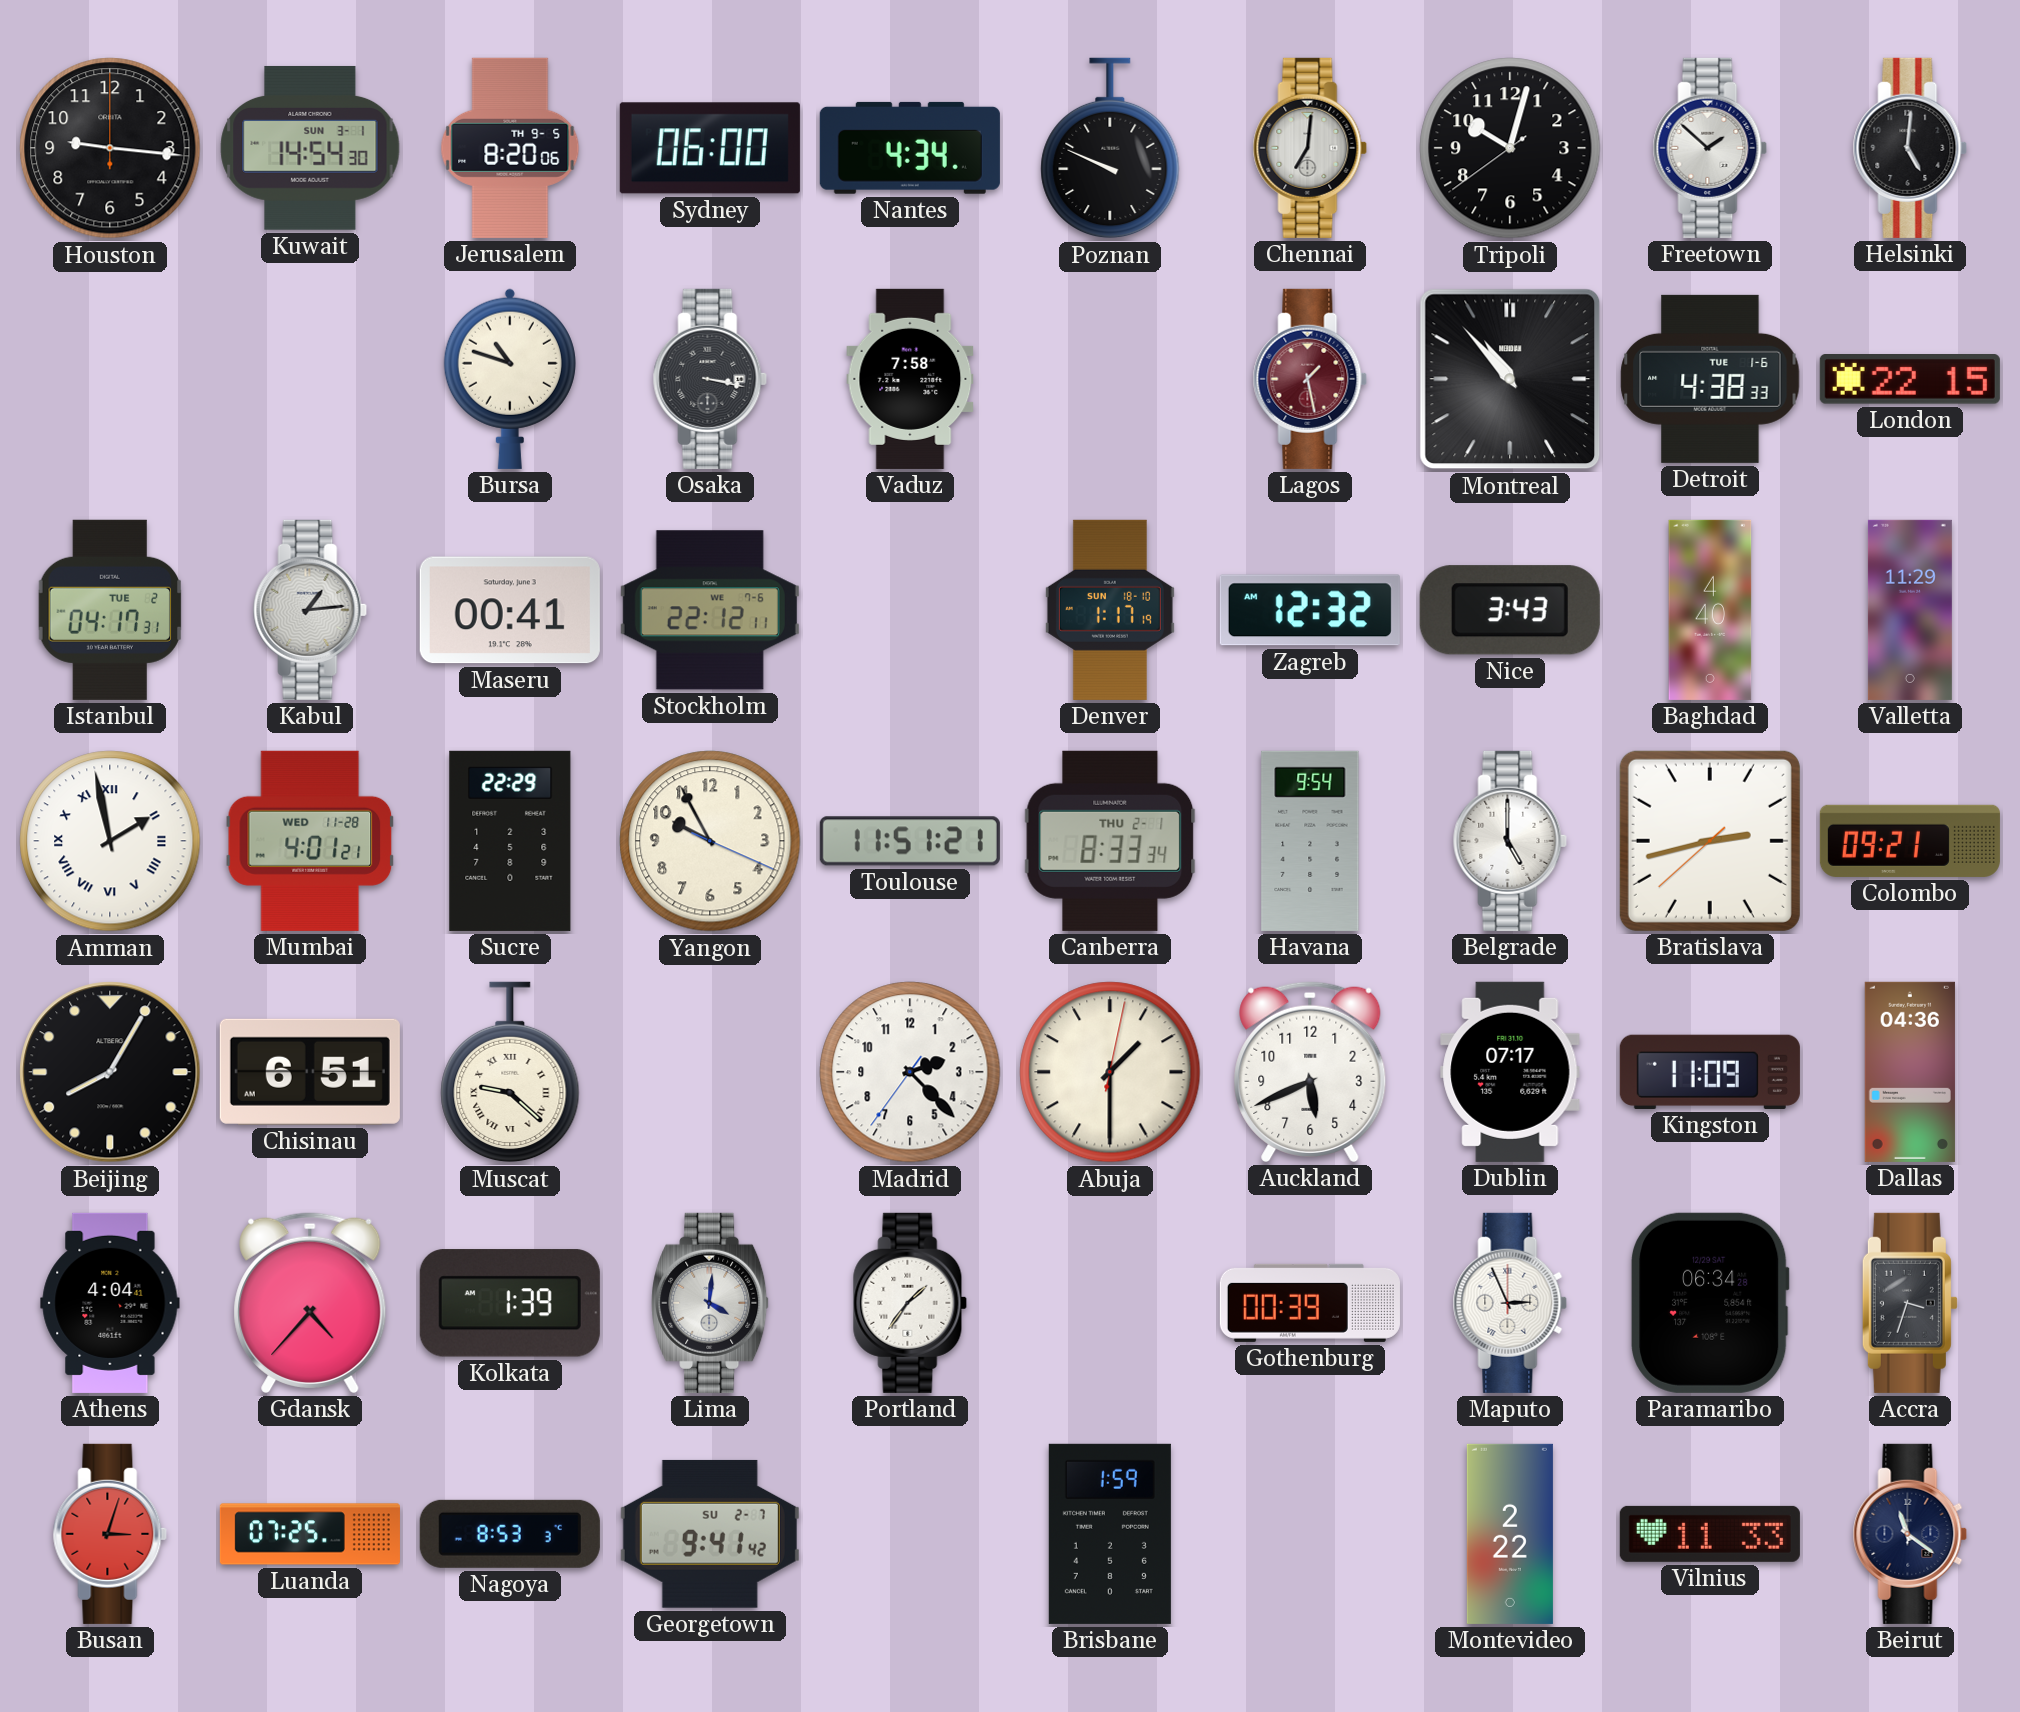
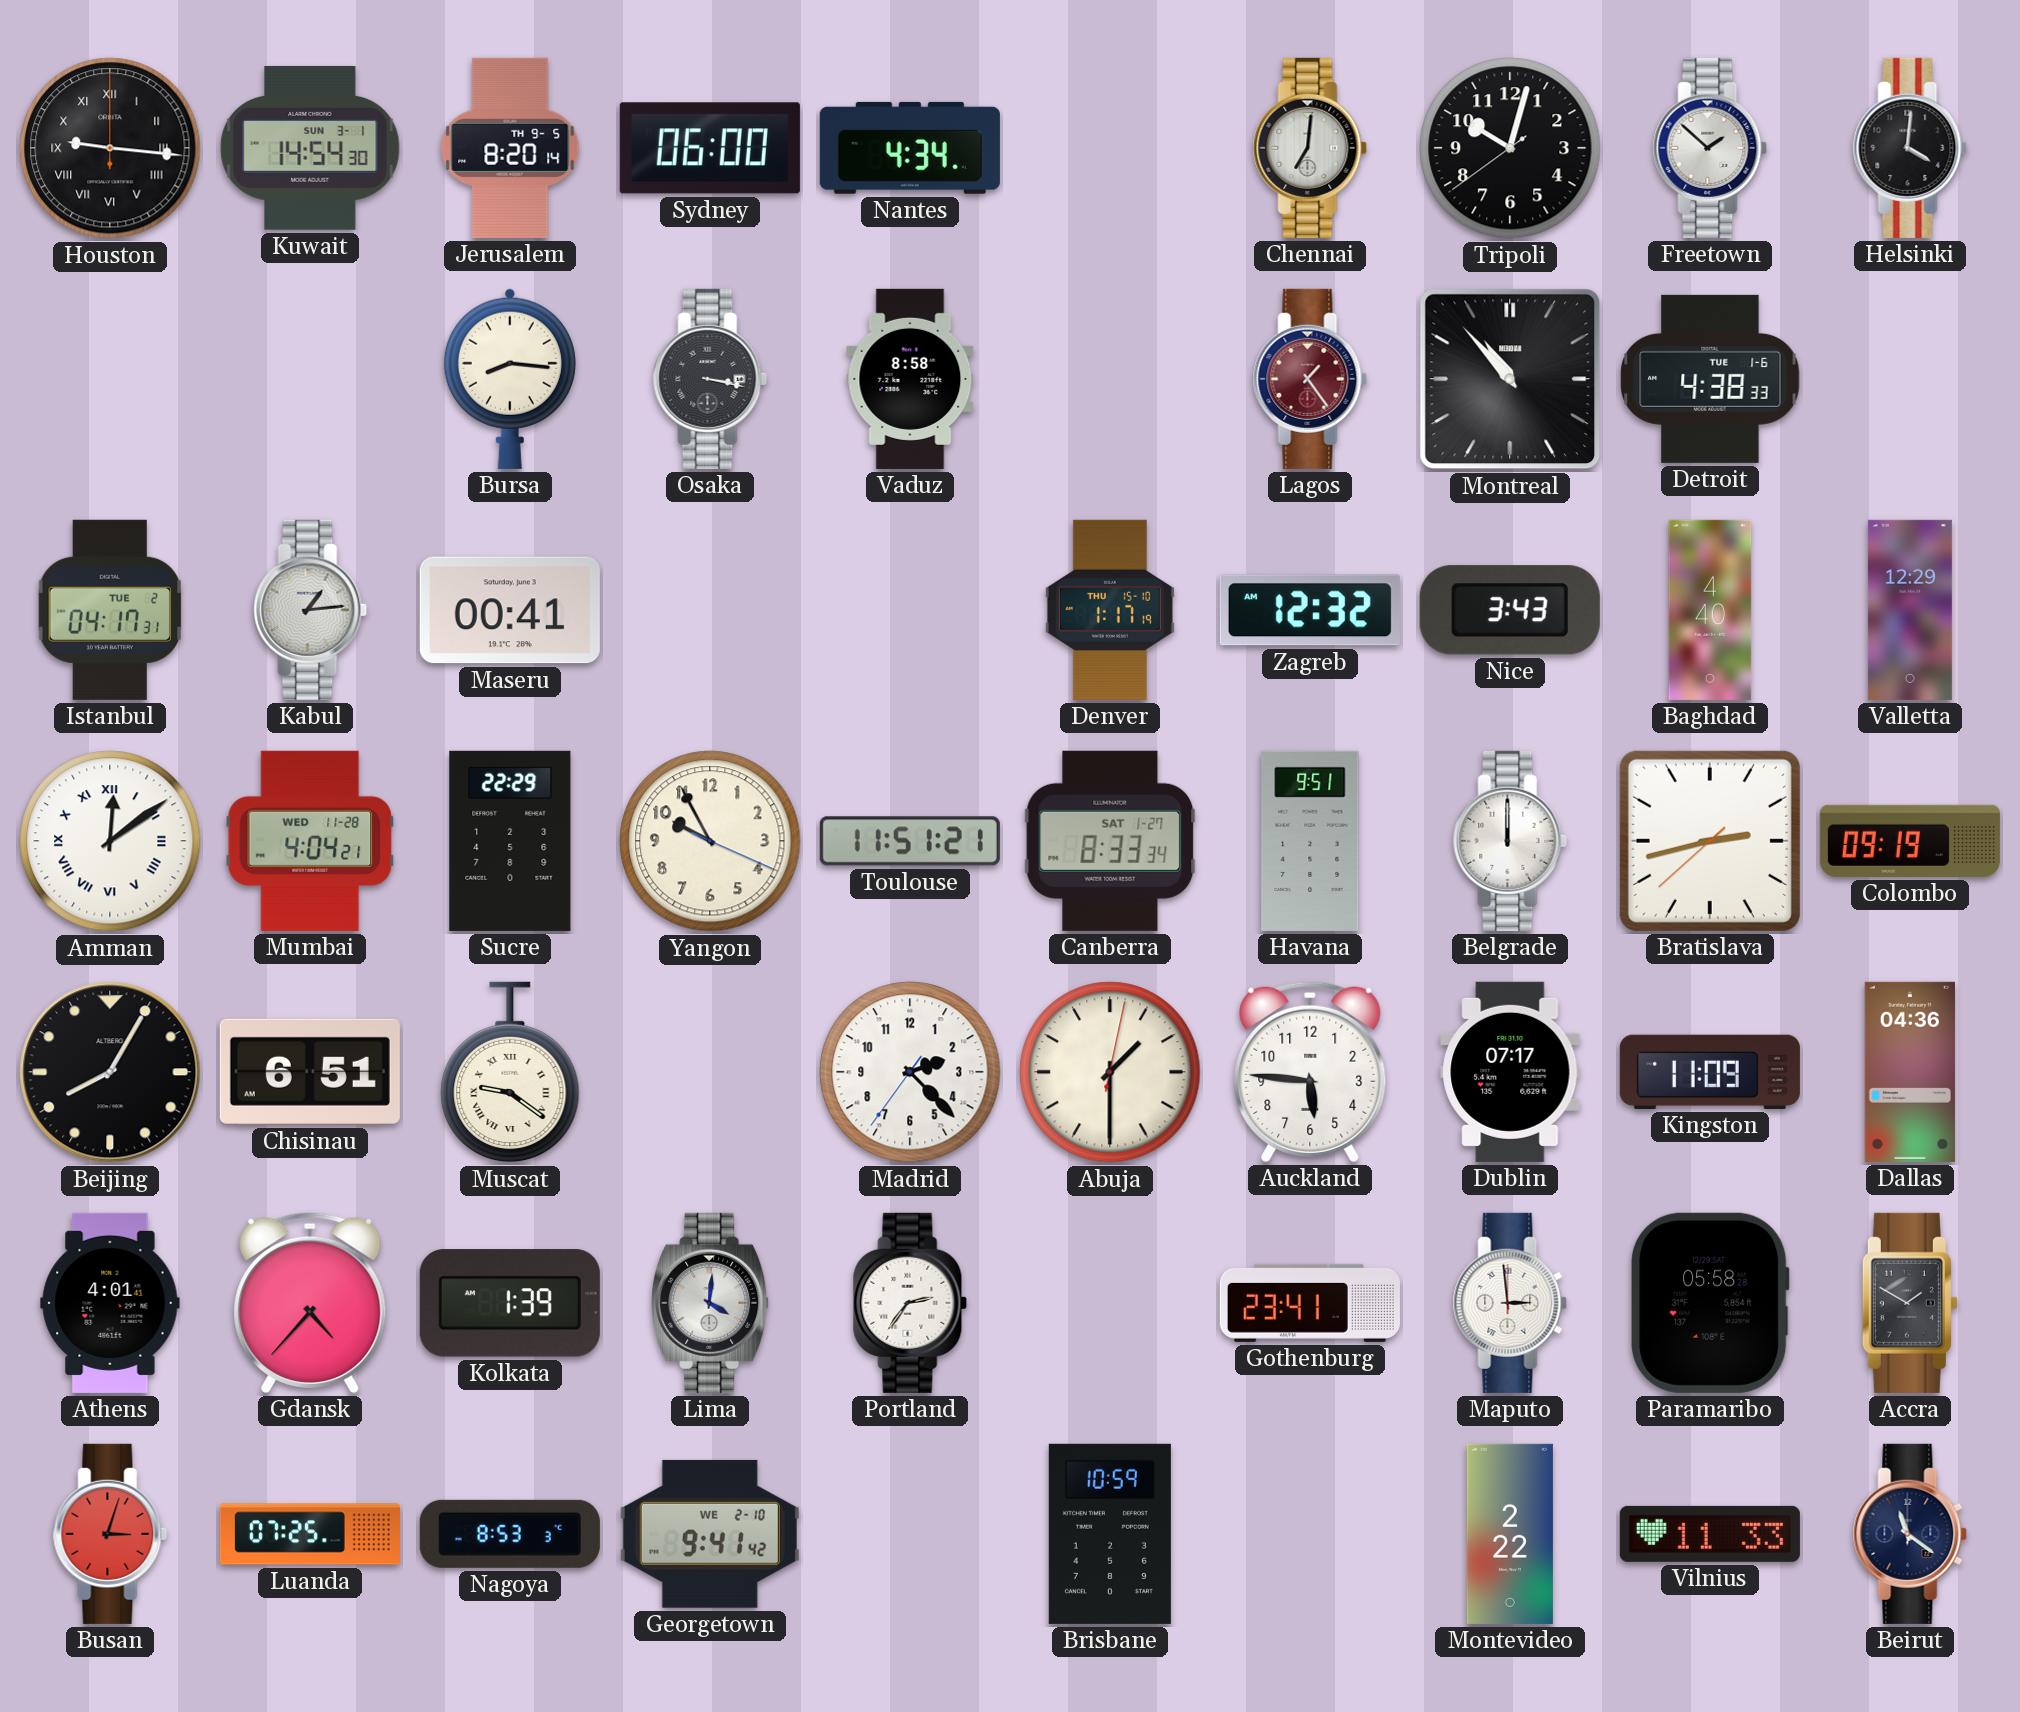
Houston numerals: Arabic -> Roman
Jerusalem: 8:20:06 -> 8:20:14
Poznan: 9:49 -> none
Helsinki: 5:01 -> 4:01
Bursa: 10:48 -> 8:16
Vaduz: 7:58 -> 8:58
Lagos: 1:28 -> 1:24
London: 22:15 -> none
Stockholm: 22:12 -> none
Denver date: SUN 18-10 -> THU 15-10
Valletta: 11:29 -> 12:29
Amman: 1:58 -> 12:09
Mumbai: 4:01 -> 4:04
Canberra date: THU 2-1 -> SAT 1-27
Havana: 9:54 -> 9:51
Belgrade: 5:00 -> 12:00
Colombo: 09:21 -> 09:19
Muscat: 9:22 -> 9:21
Auckland: 5:41 -> 5:46
Athens: 4:04 -> 4:01
Portland: 1:36 -> 2:36
Gothenburg: 00:39 -> 23:41
Maputo: 2:56 -> 2:59
Paramaribo: 06:34 -> 05:58
Accra: 3:33 -> 1:50
Georgetown date: SU 2-7 -> WE 2-10
Brisbane: 1:59 -> 10:59
